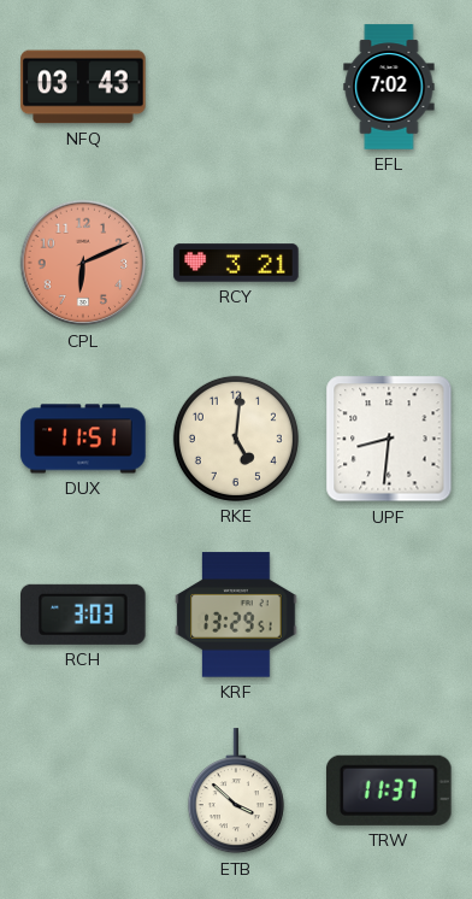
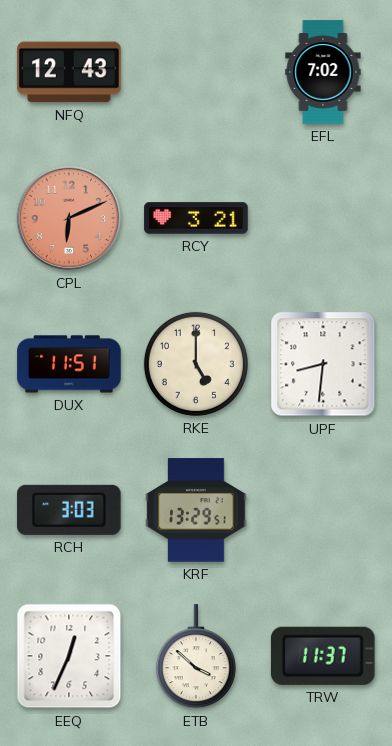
NFQ: 03:43 -> 12:43
RKE: 5:01 -> 5:00
EEQ: none -> 12:34
